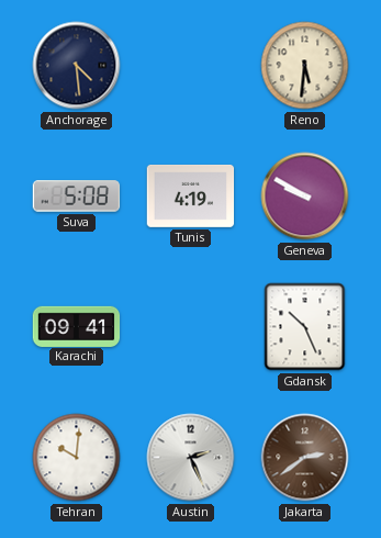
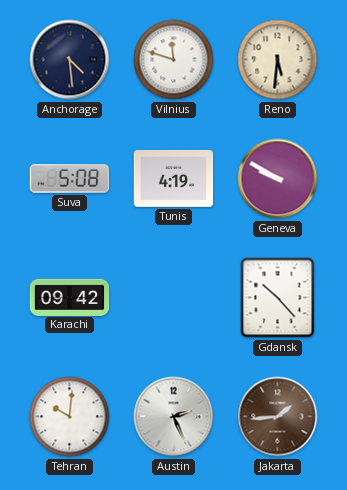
Vilnius: none -> 11:48
Karachi: 09:41 -> 09:42
Gdansk: 10:26 -> 10:23
Jakarta: 2:39 -> 1:44
